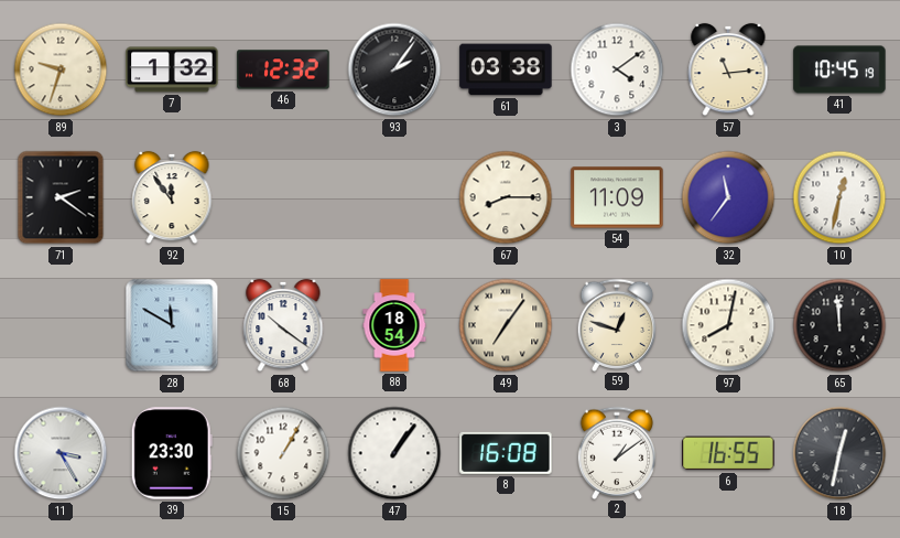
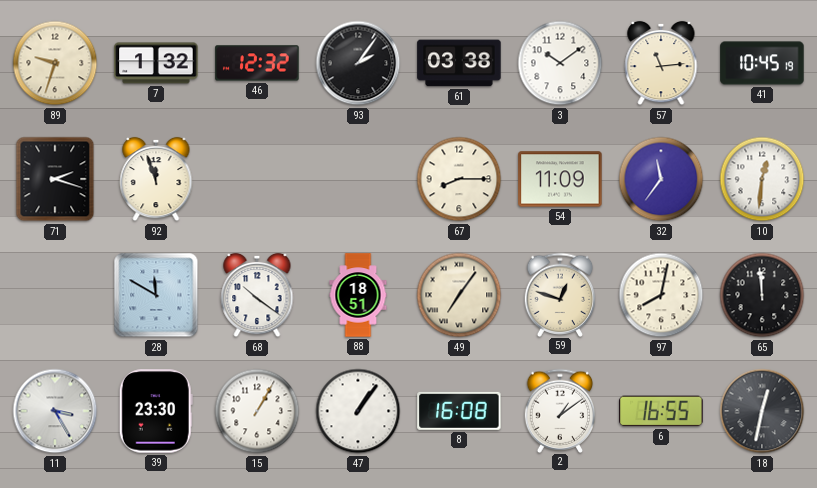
3: 4:09 -> 10:09
71: 2:21 -> 2:18
92: 11:54 -> 11:57
10: 12:32 -> 12:31
88: 18:54 -> 18:51
